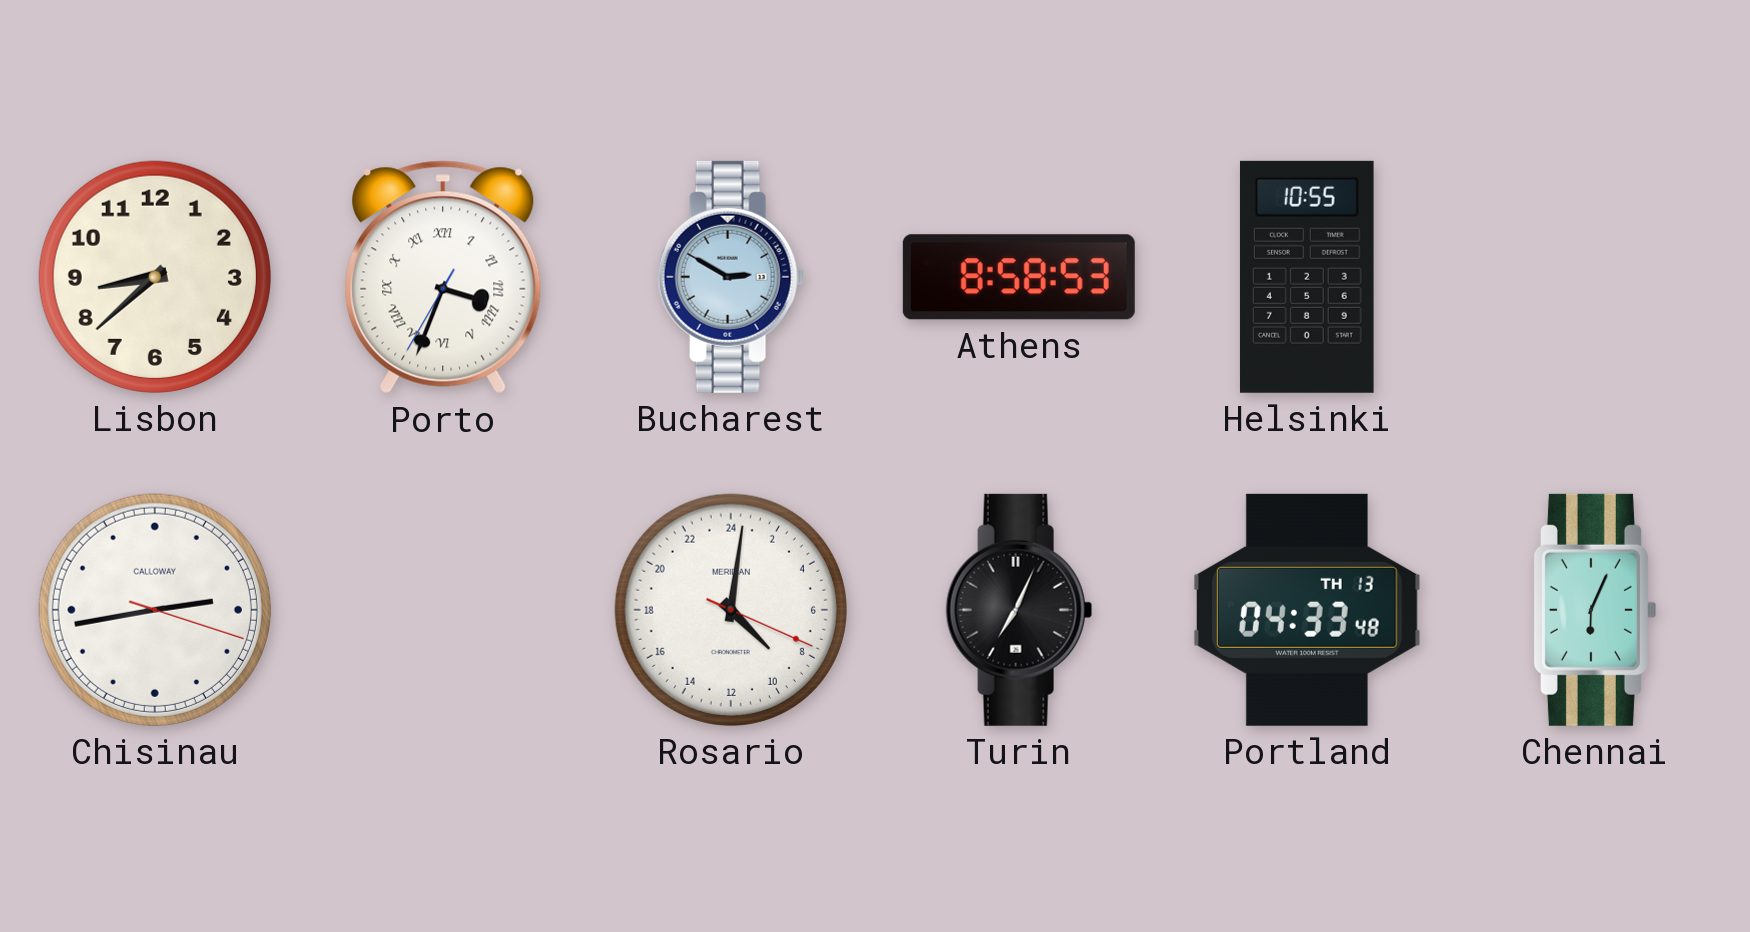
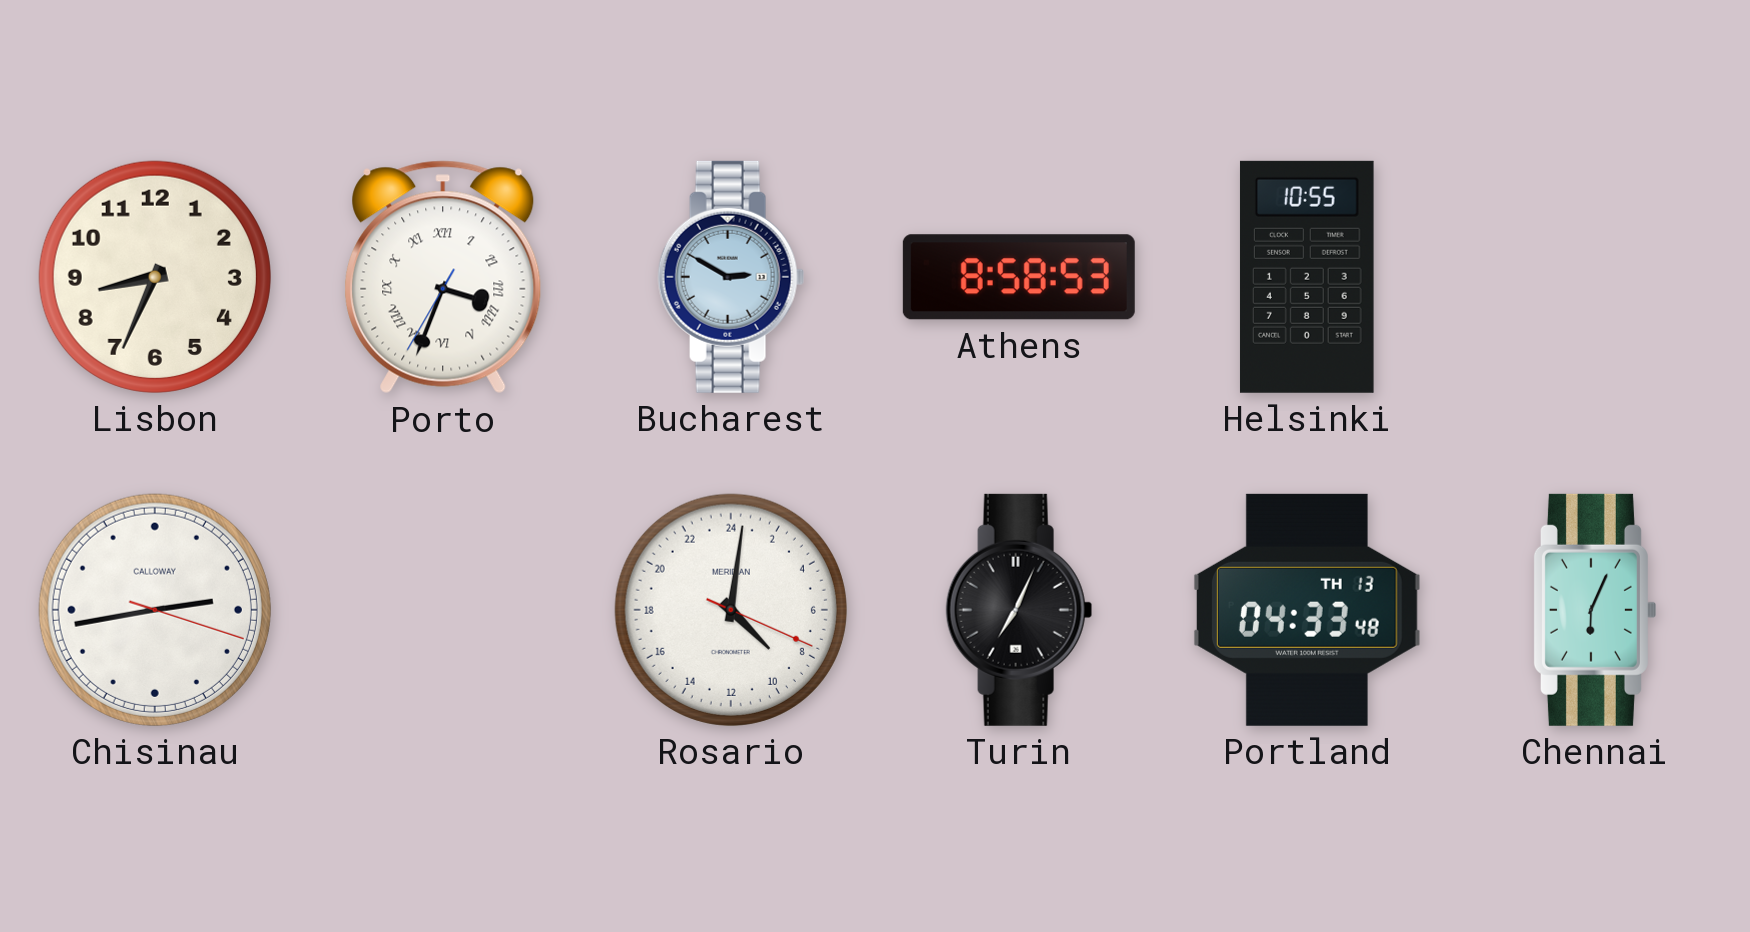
Lisbon: 8:38 -> 8:34
